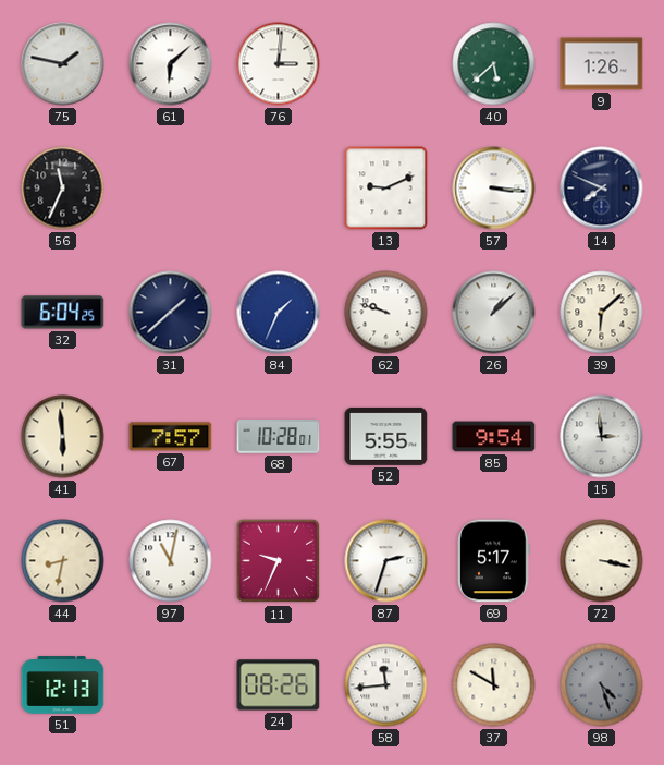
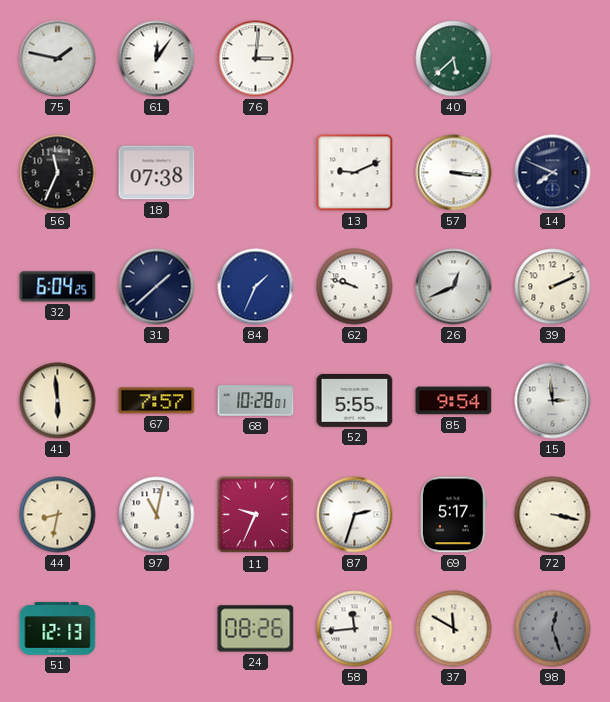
61: 6:08 -> 12:06
9: 1:26 -> none
18: none -> 07:38
26: 1:08 -> 12:41
39: 6:08 -> 2:11
98: 4:27 -> 12:27
